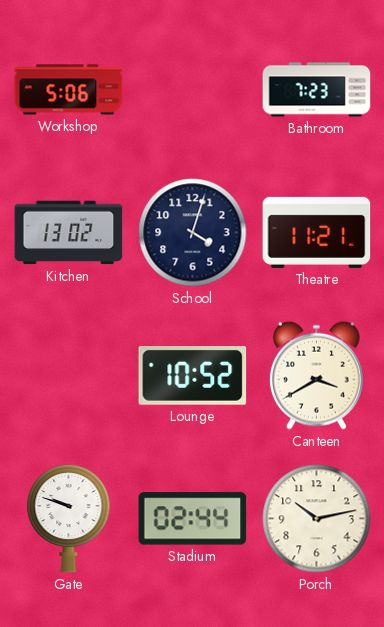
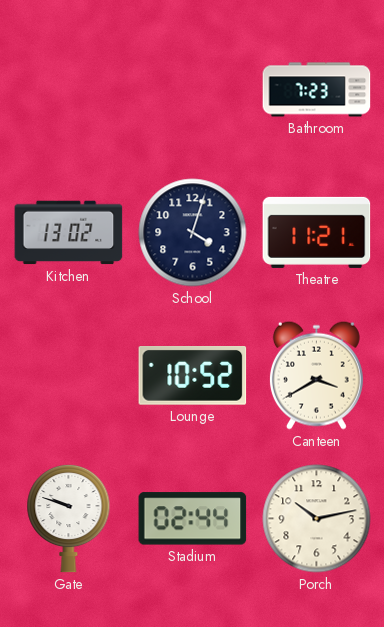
Workshop: 5:06 -> none
